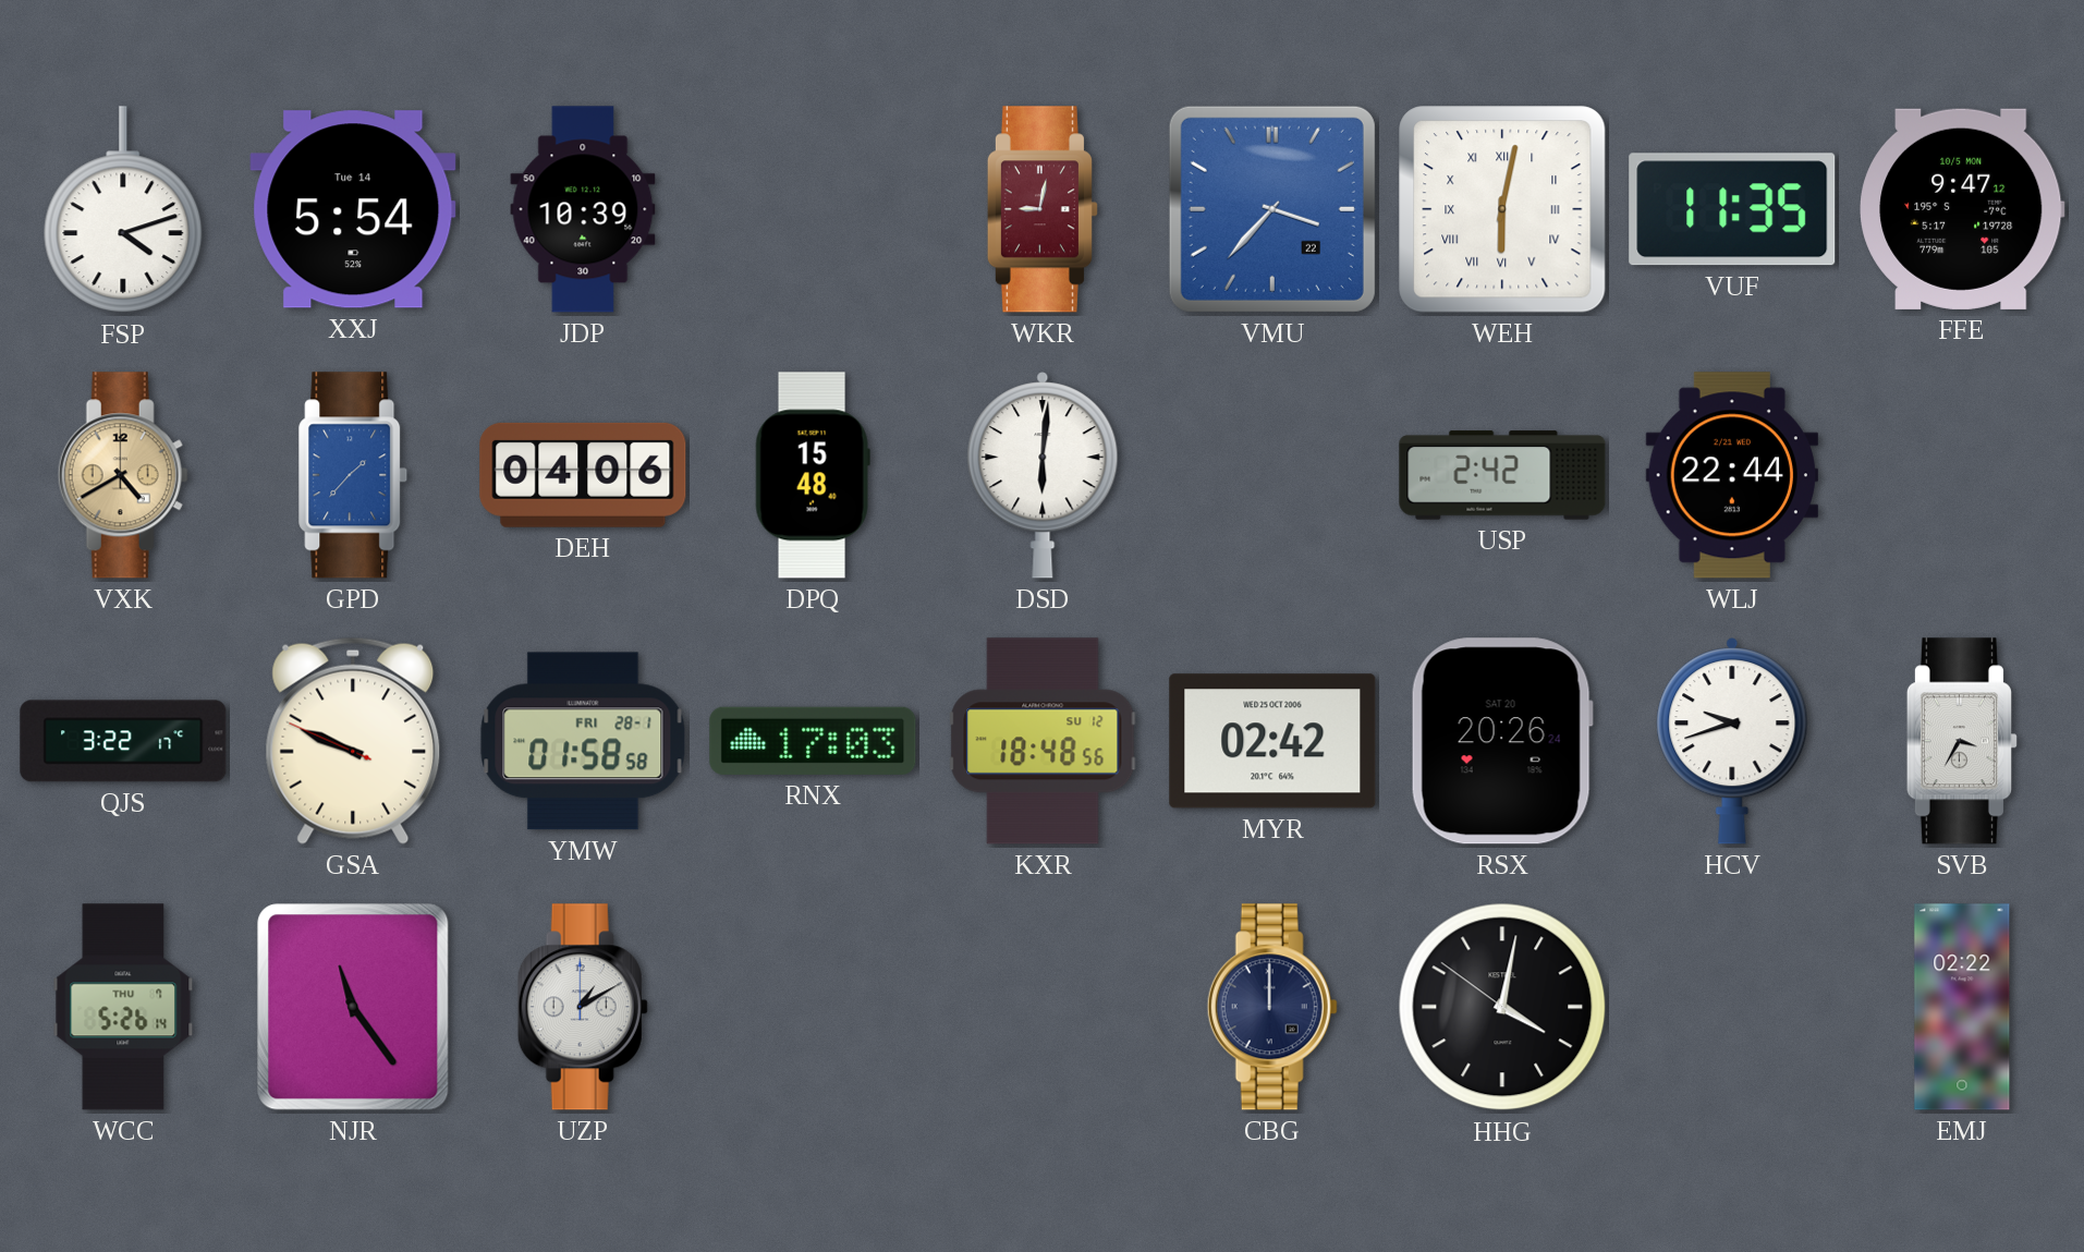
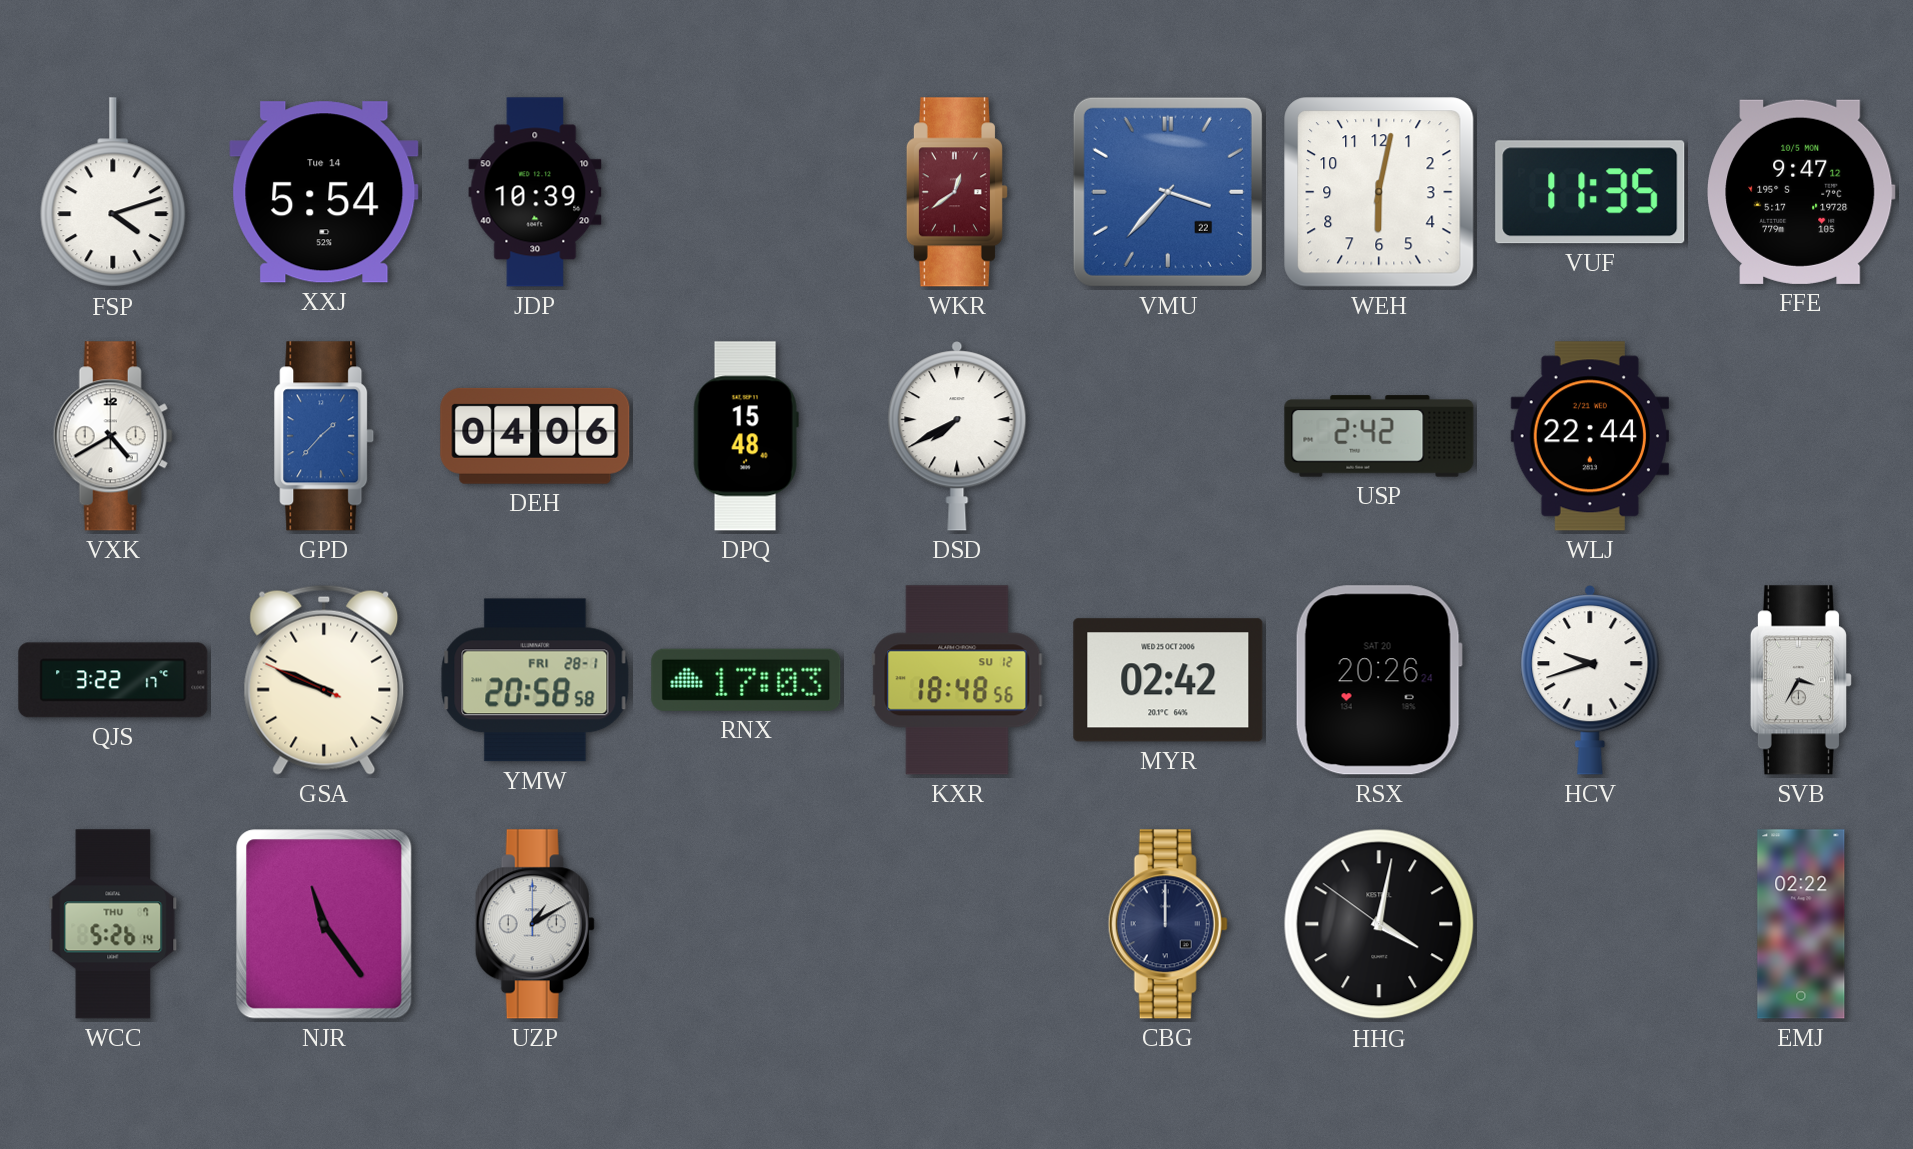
WKR: 9:02 -> 12:39
WEH numerals: Roman -> Arabic
VXK dial: champagne -> white
DSD: 6:01 -> 7:40
YMW: 01:58 -> 20:58
